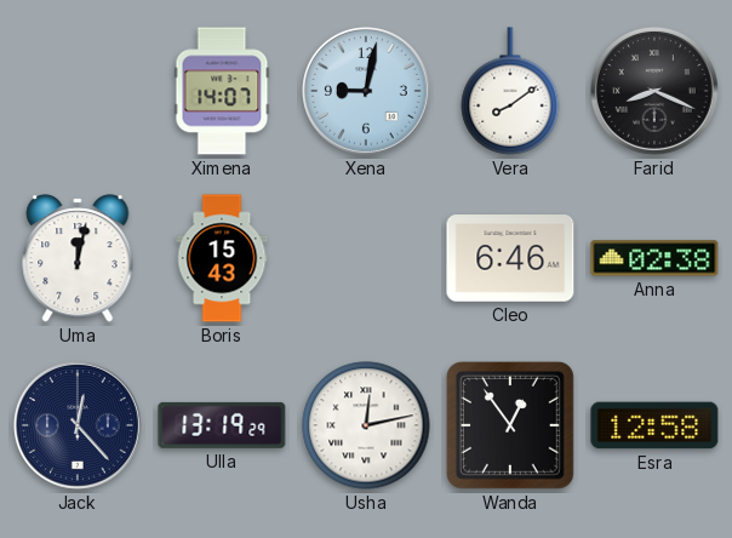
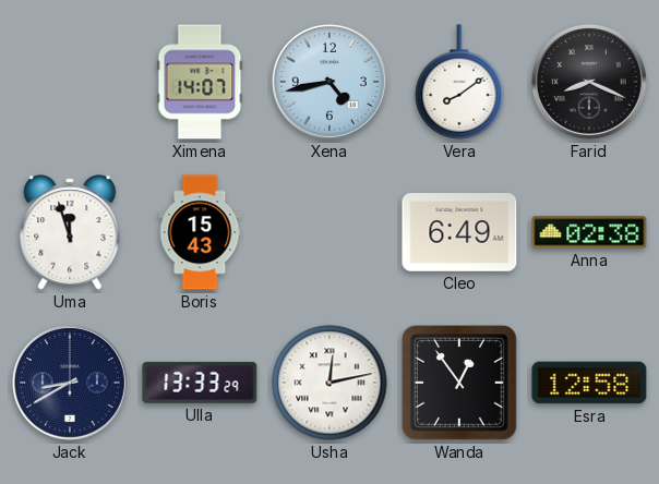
Xena: 9:02 -> 4:43
Uma: 12:02 -> 11:57
Cleo: 6:46 -> 6:49
Jack: 12:23 -> 8:40
Ulla: 13:19 -> 13:33
